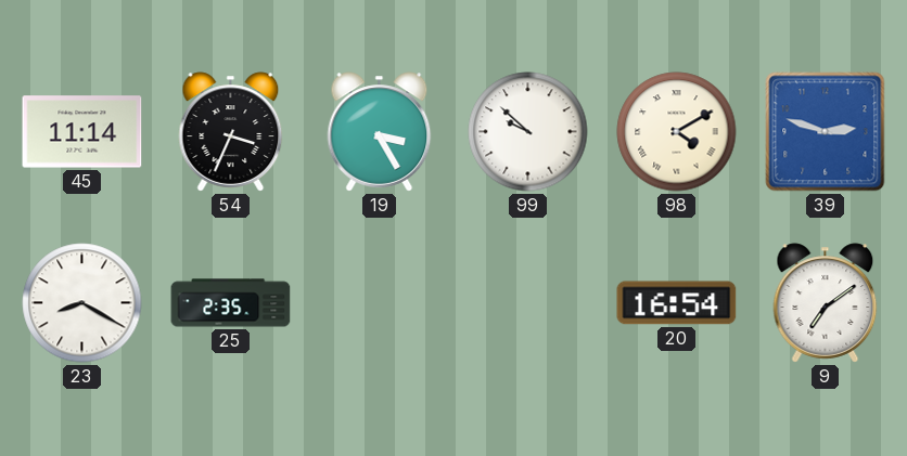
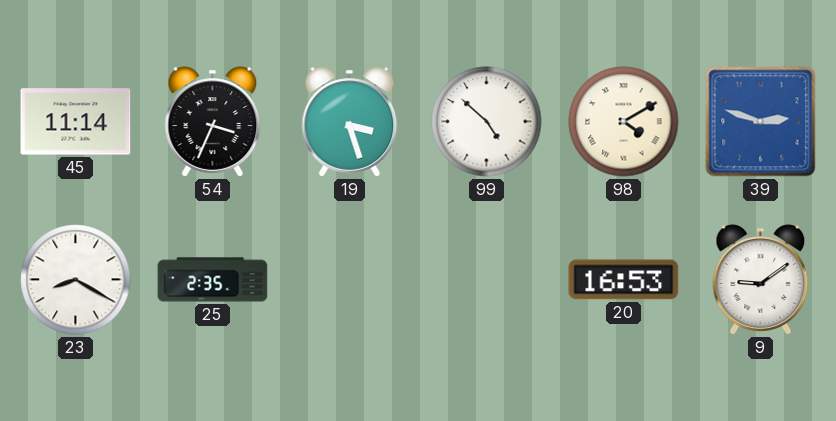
19: 3:25 -> 3:27
99: 9:52 -> 4:52
20: 16:54 -> 16:53
9: 7:09 -> 9:09
